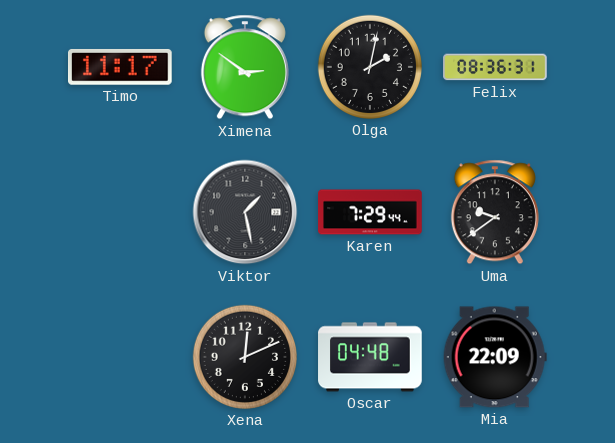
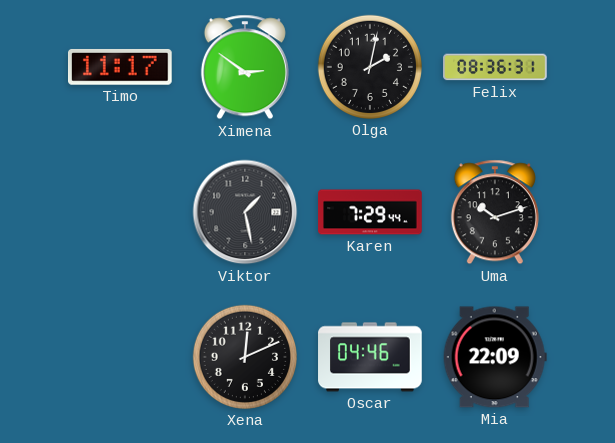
Uma: 9:39 -> 10:12
Oscar: 04:48 -> 04:46
